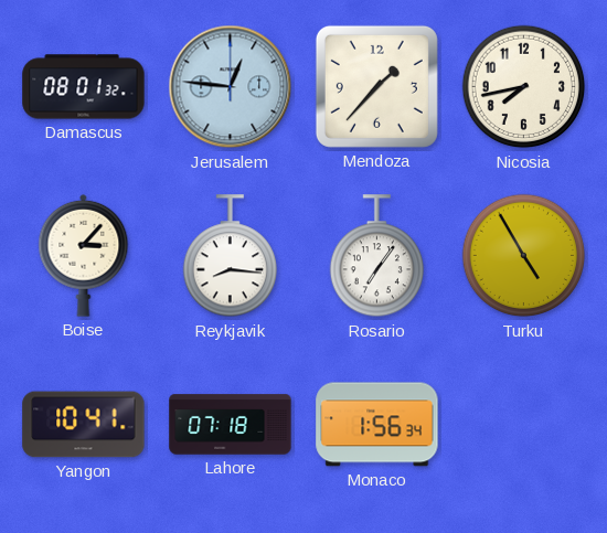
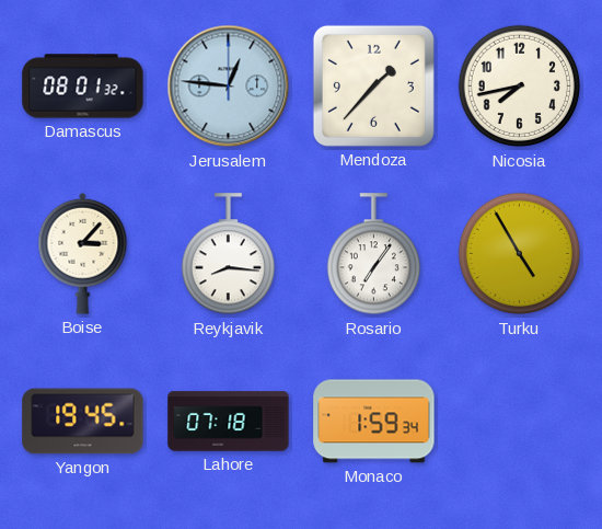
Yangon: 10:41 -> 19:45
Monaco: 1:56 -> 1:59
